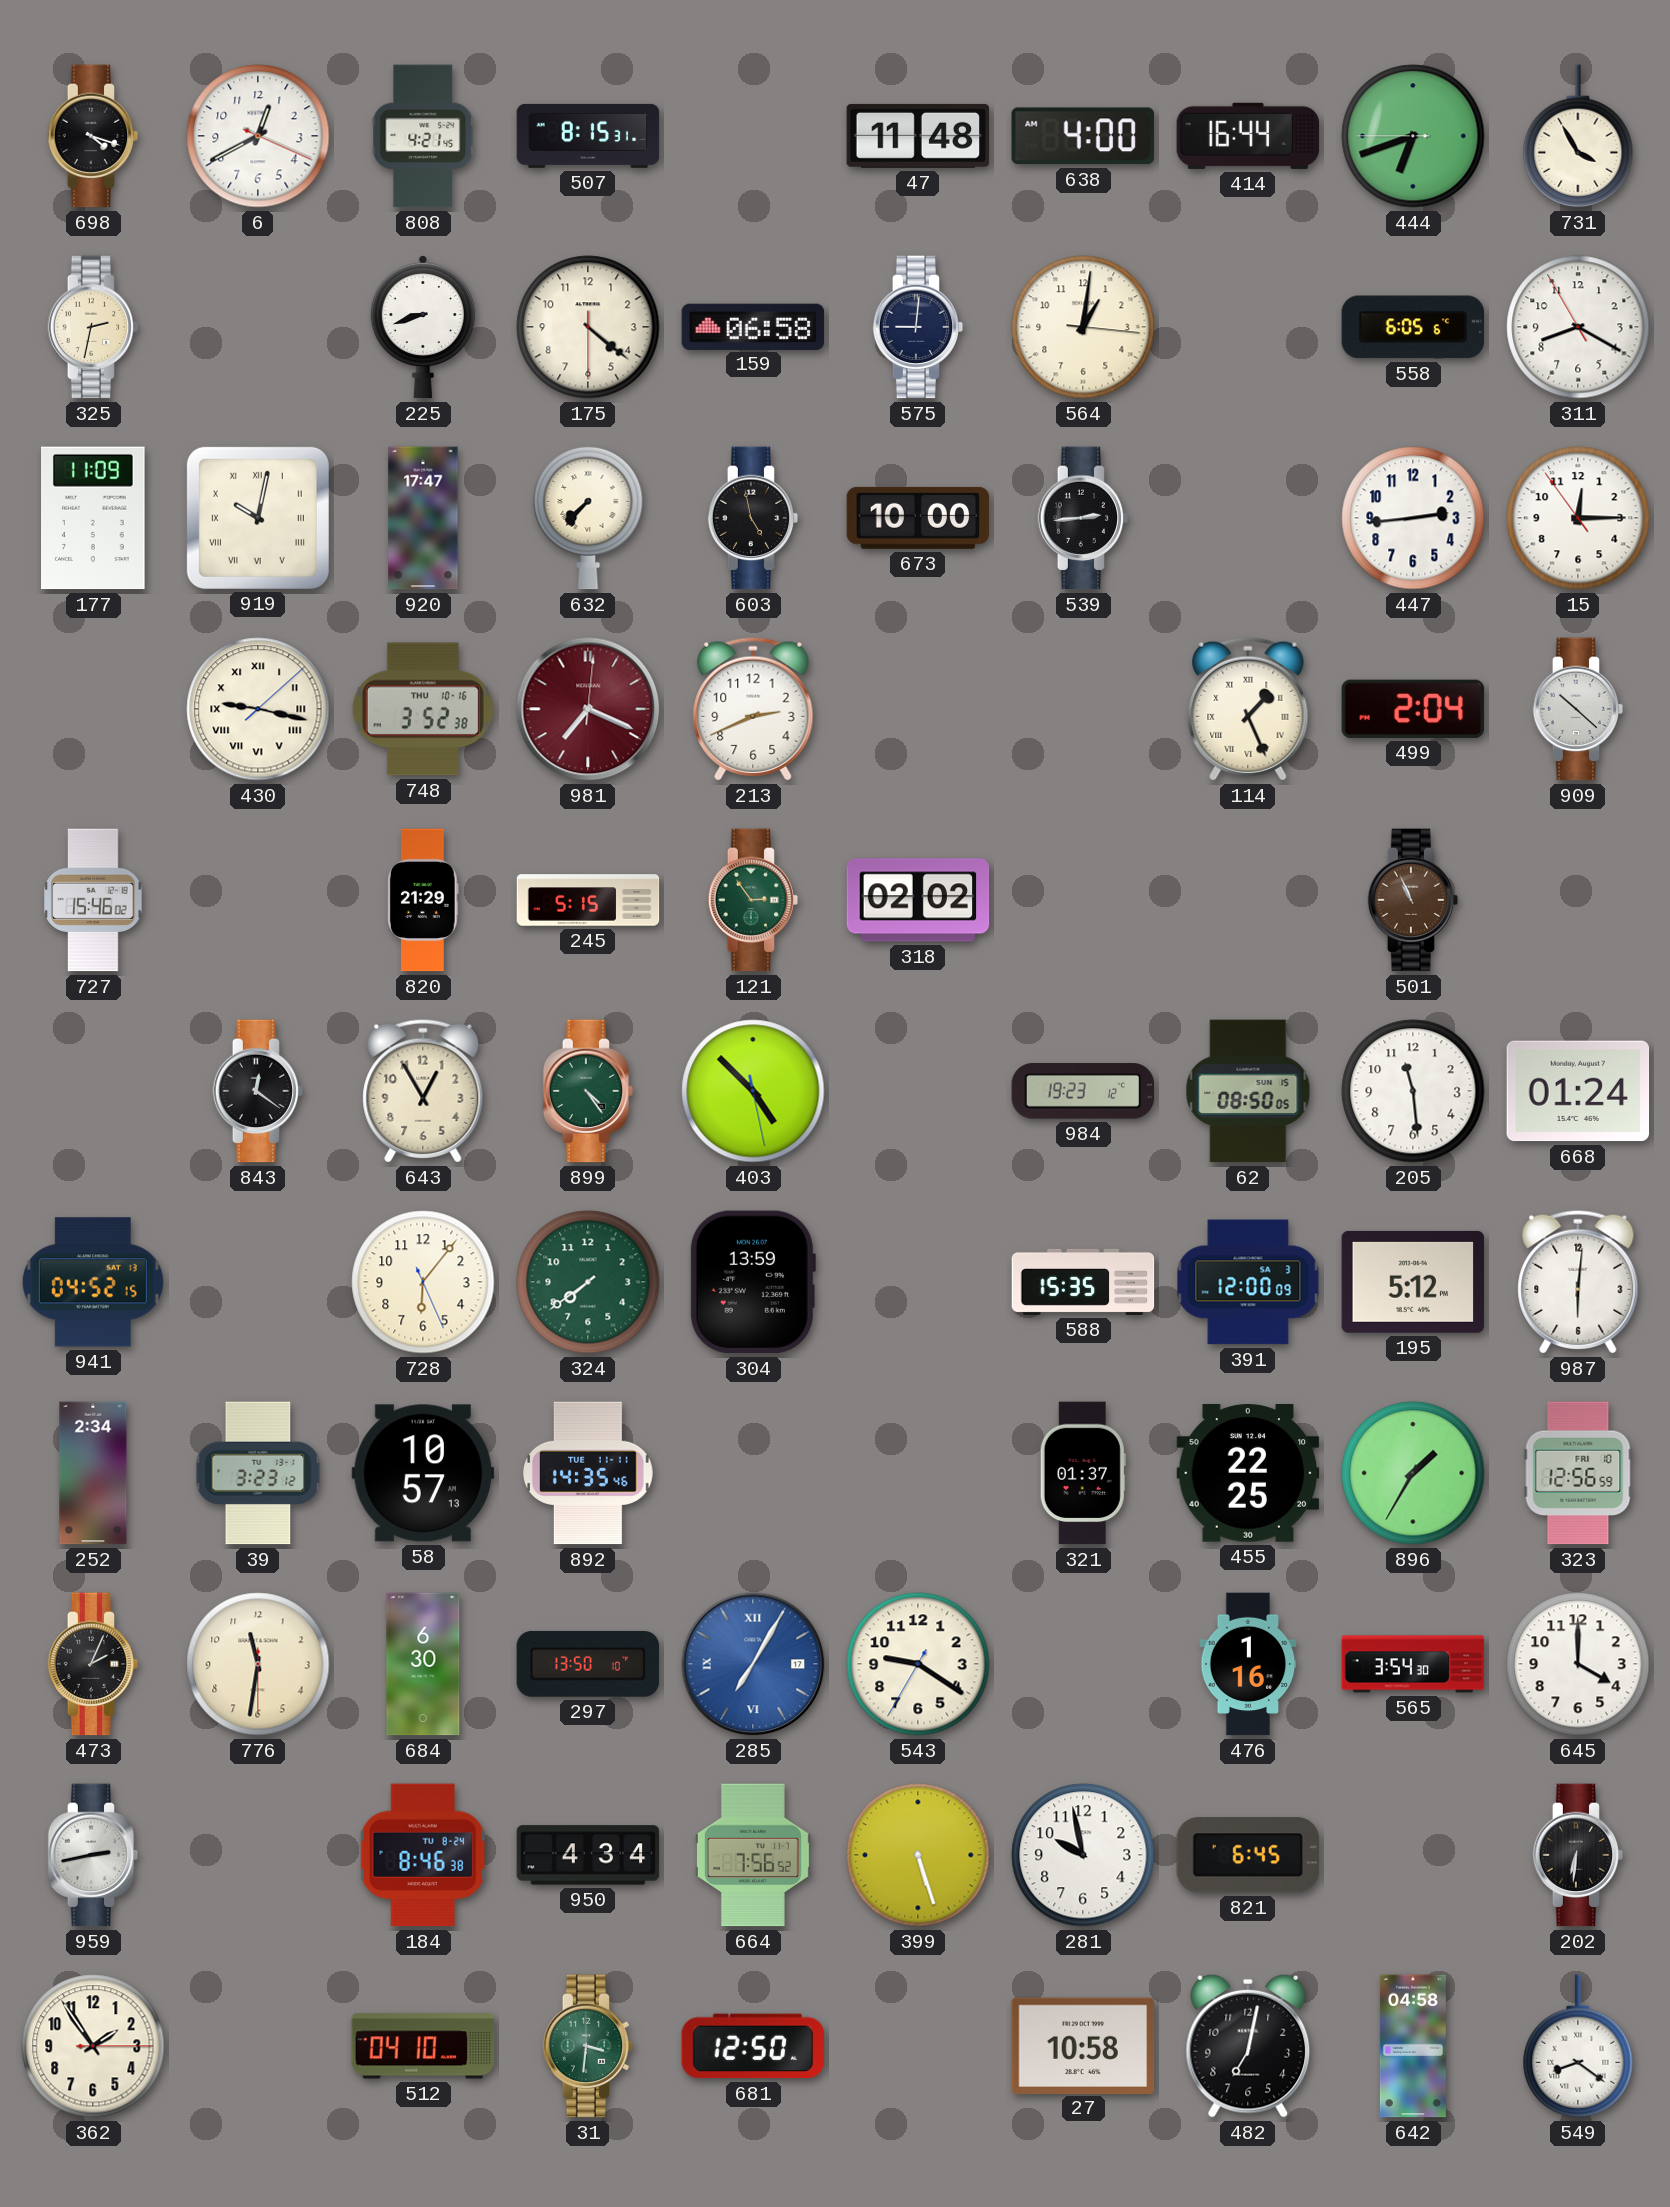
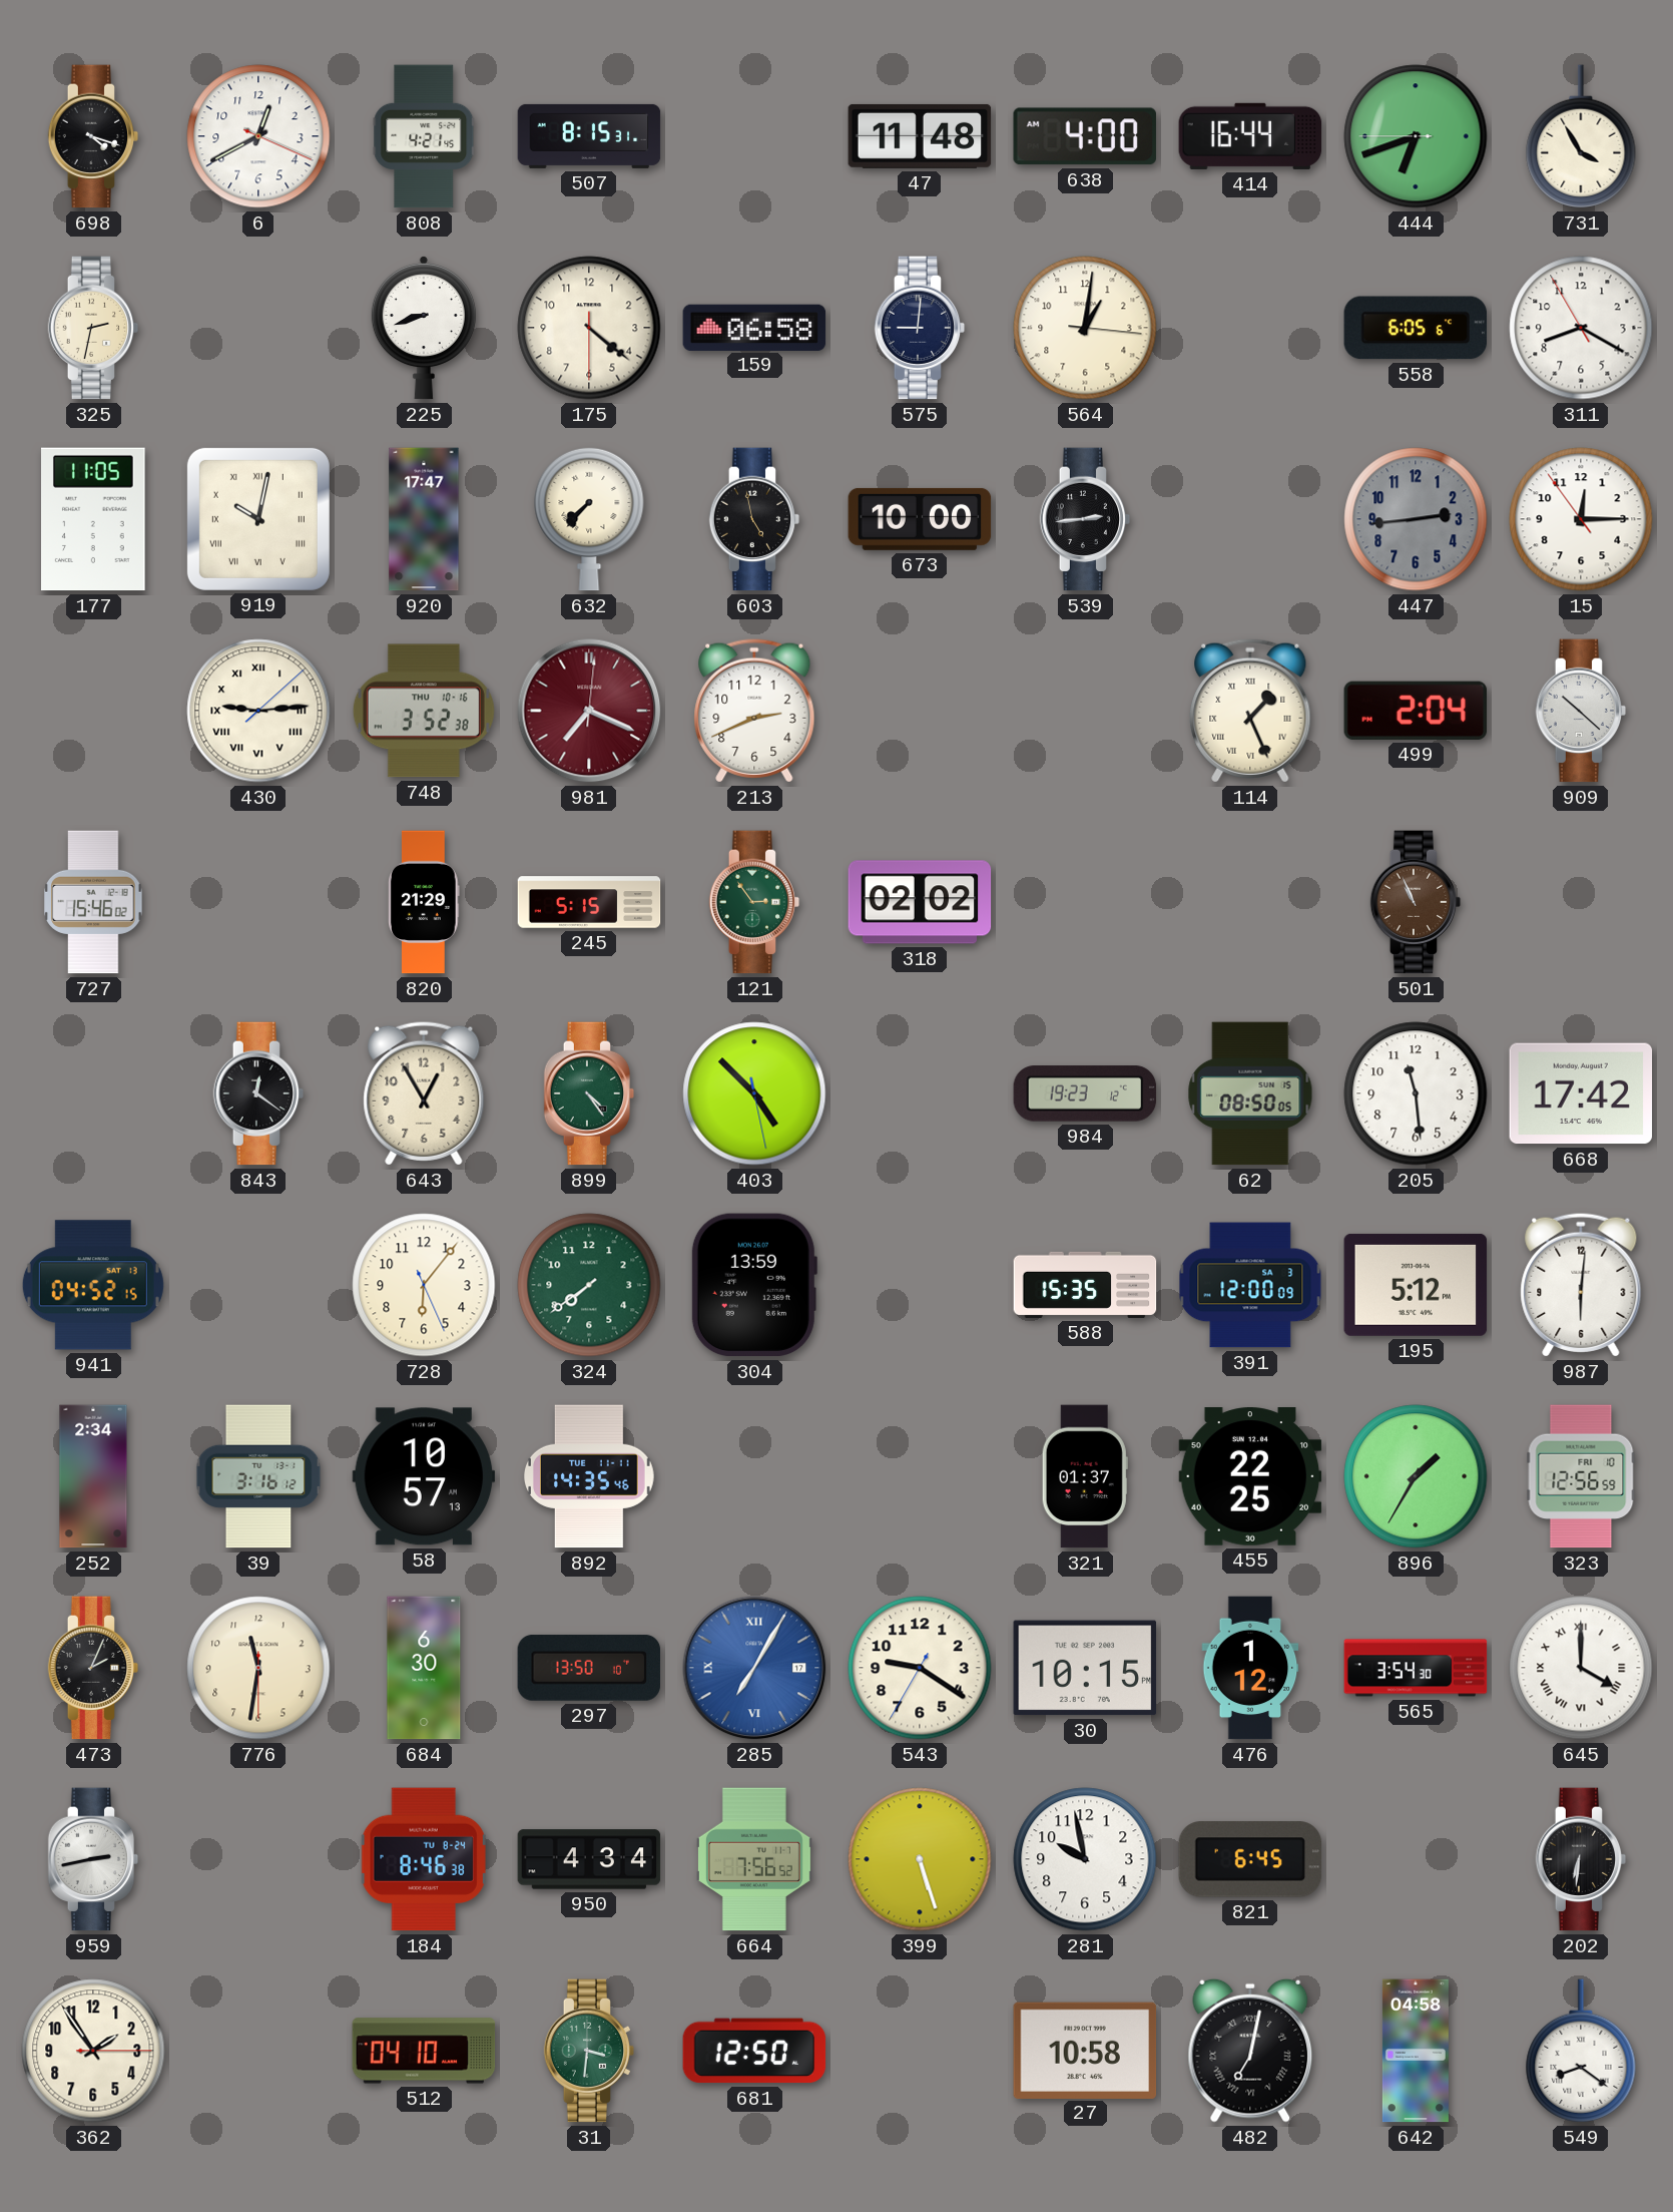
177: 11:09 -> 11:05
447 dial: white -> grey
430: 9:17 -> 9:14
668: 01:24 -> 17:42
39: 3:23 -> 3:16
30: none -> 10:15
476: 1:16 -> 1:12
645 numerals: Arabic -> Roman
482 numerals: Arabic -> Roman
